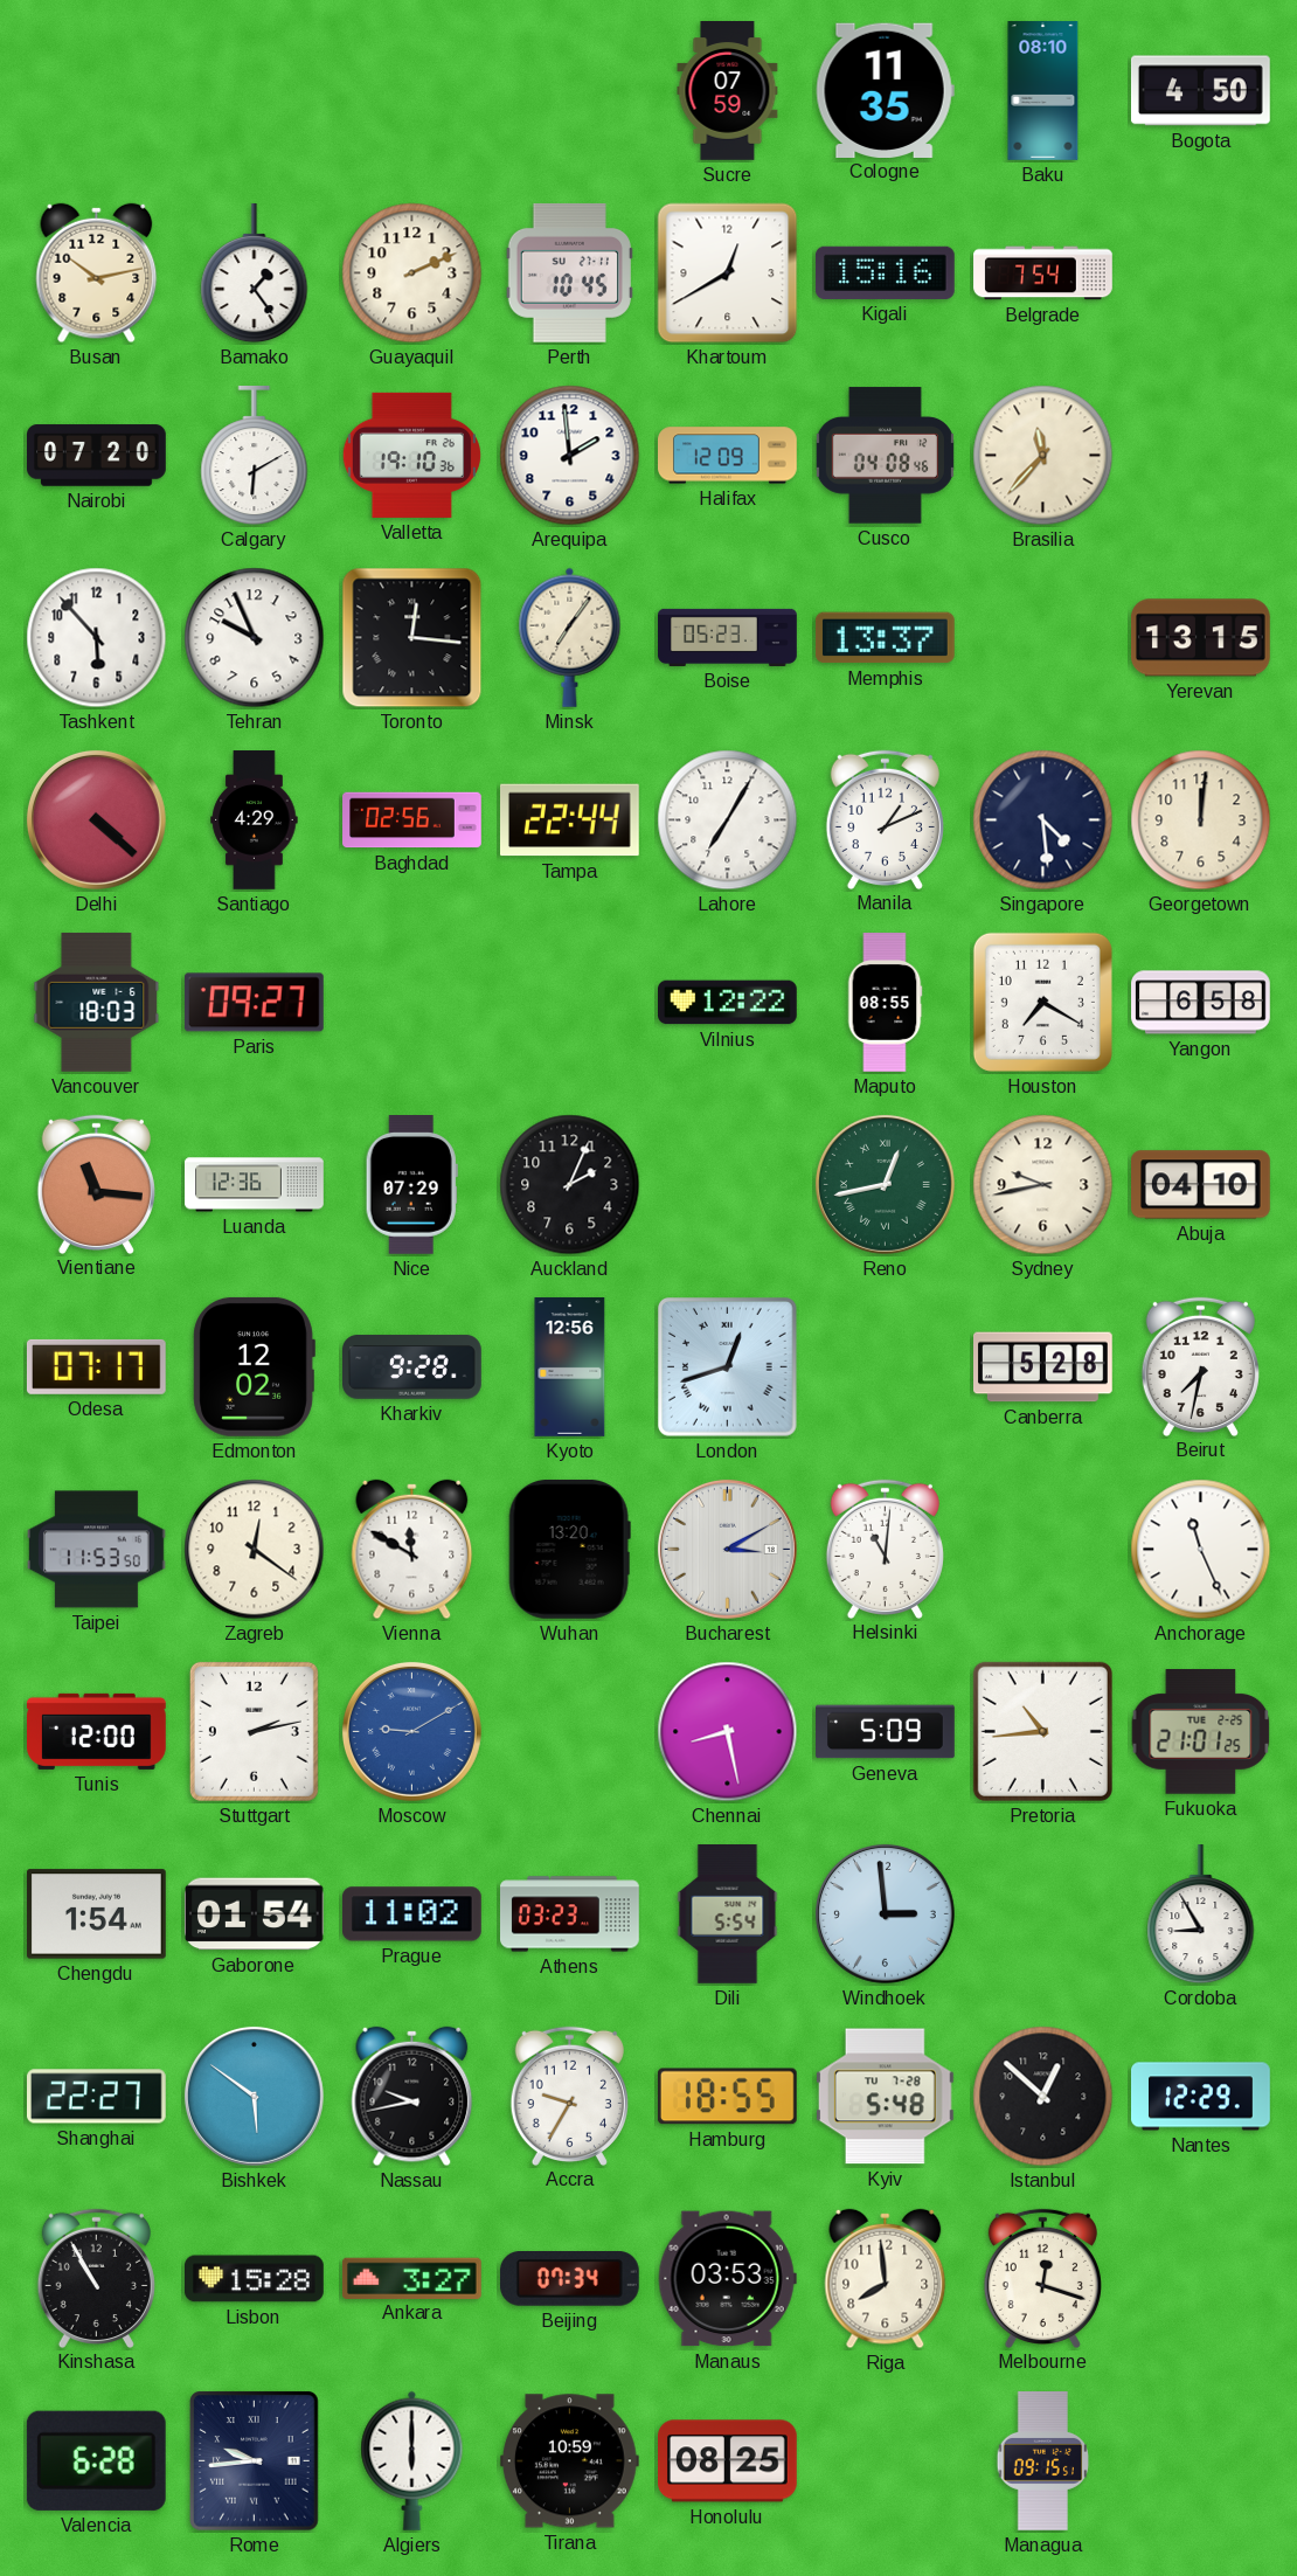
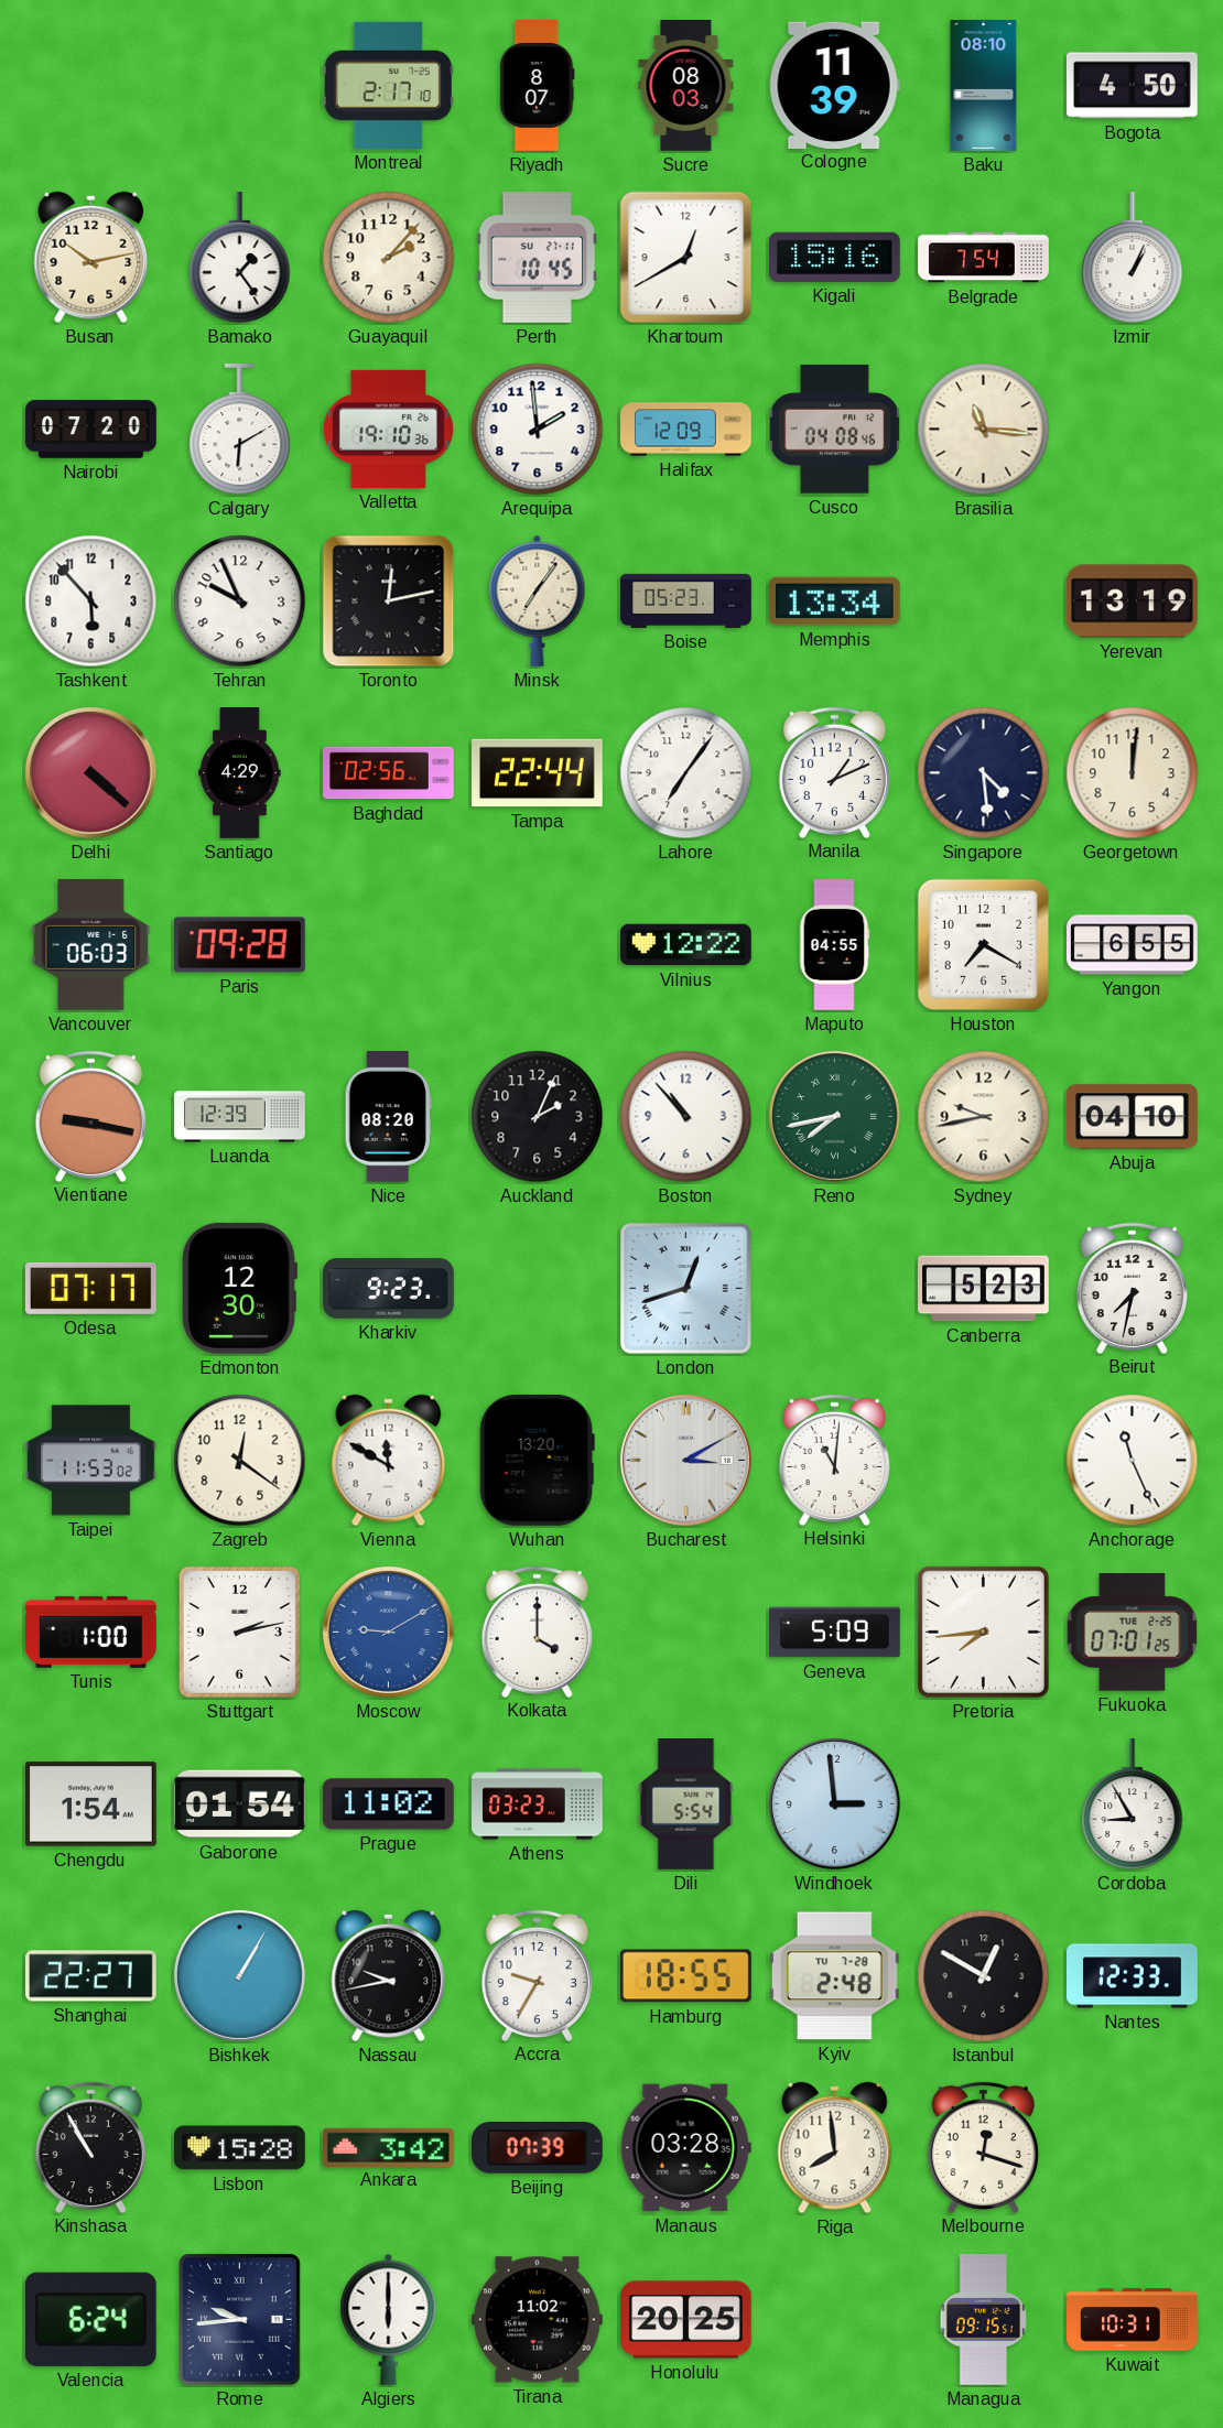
Montreal: none -> 2:17
Riyadh: none -> 8:07
Sucre: 07:59 -> 08:03
Cologne: 11:35 -> 11:39
Guayaquil: 2:11 -> 2:07
Izmir: none -> 1:04
Brasilia: 11:37 -> 11:16
Toronto: 12:16 -> 12:13
Memphis: 13:37 -> 13:34
Yerevan: 13:15 -> 13:19
Lahore: 7:05 -> 7:06
Vancouver: 18:03 -> 06:03
Paris: 09:27 -> 09:28
Maputo: 08:55 -> 04:55
Yangon: 6:58 -> 6:55
Vientiane: 11:16 -> 9:17
Luanda: 12:36 -> 12:39
Nice: 07:29 -> 08:20
Boston: none -> 10:53
Reno: 12:43 -> 7:43
Edmonton: 12:02 -> 12:30
Kharkiv: 9:28 -> 9:23
Kyoto: 12:56 -> none
Canberra: 5:28 -> 5:23
Taipei: 11:53:50 -> 11:53:02
Tunis: 12:00 -> 1:00
Kolkata: none -> 4:00
Chennai: 8:28 -> none
Pretoria: 10:44 -> 7:44
Fukuoka: 21:01 -> 07:01
Bishkek: 5:51 -> 1:05
Kyiv: 5:48 -> 2:48
Istanbul: 12:52 -> 12:50
Nantes: 12:29 -> 12:33
Ankara: 3:27 -> 3:42
Beijing: 07:34 -> 07:39
Manaus: 03:53 -> 03:28
Valencia: 6:28 -> 6:24
Tirana: 10:59 -> 11:02
Honolulu: 08:25 -> 20:25
Kuwait: none -> 10:31
